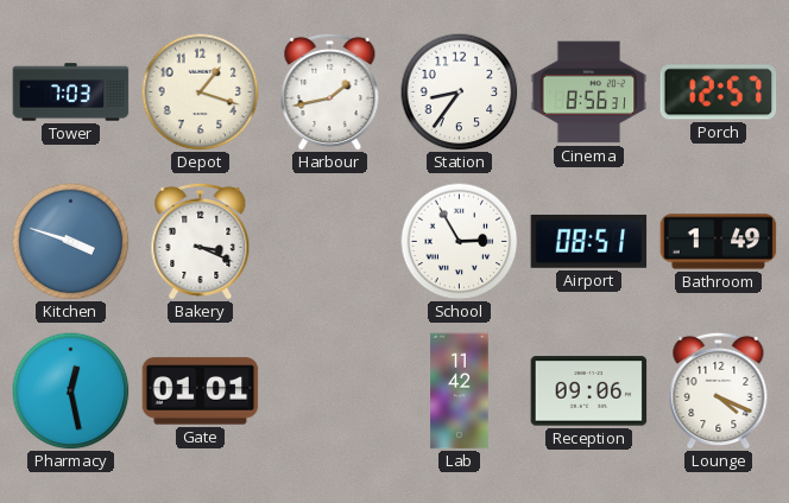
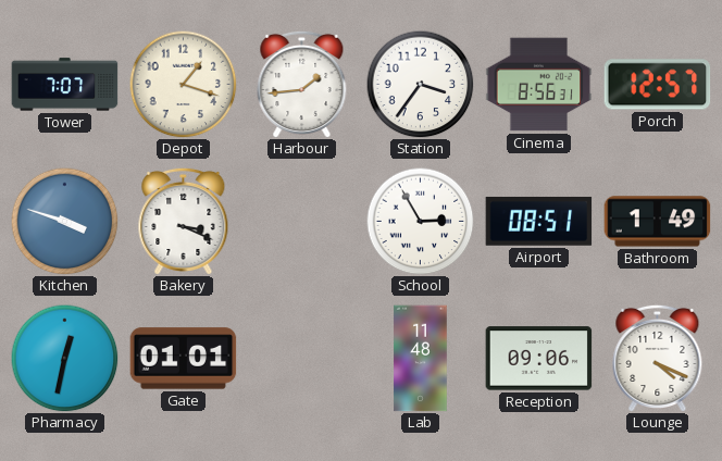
Tower: 7:03 -> 7:07
Harbour: 1:43 -> 1:44
Station: 8:36 -> 3:36
Pharmacy: 12:28 -> 12:32
Lab: 11:42 -> 11:48
